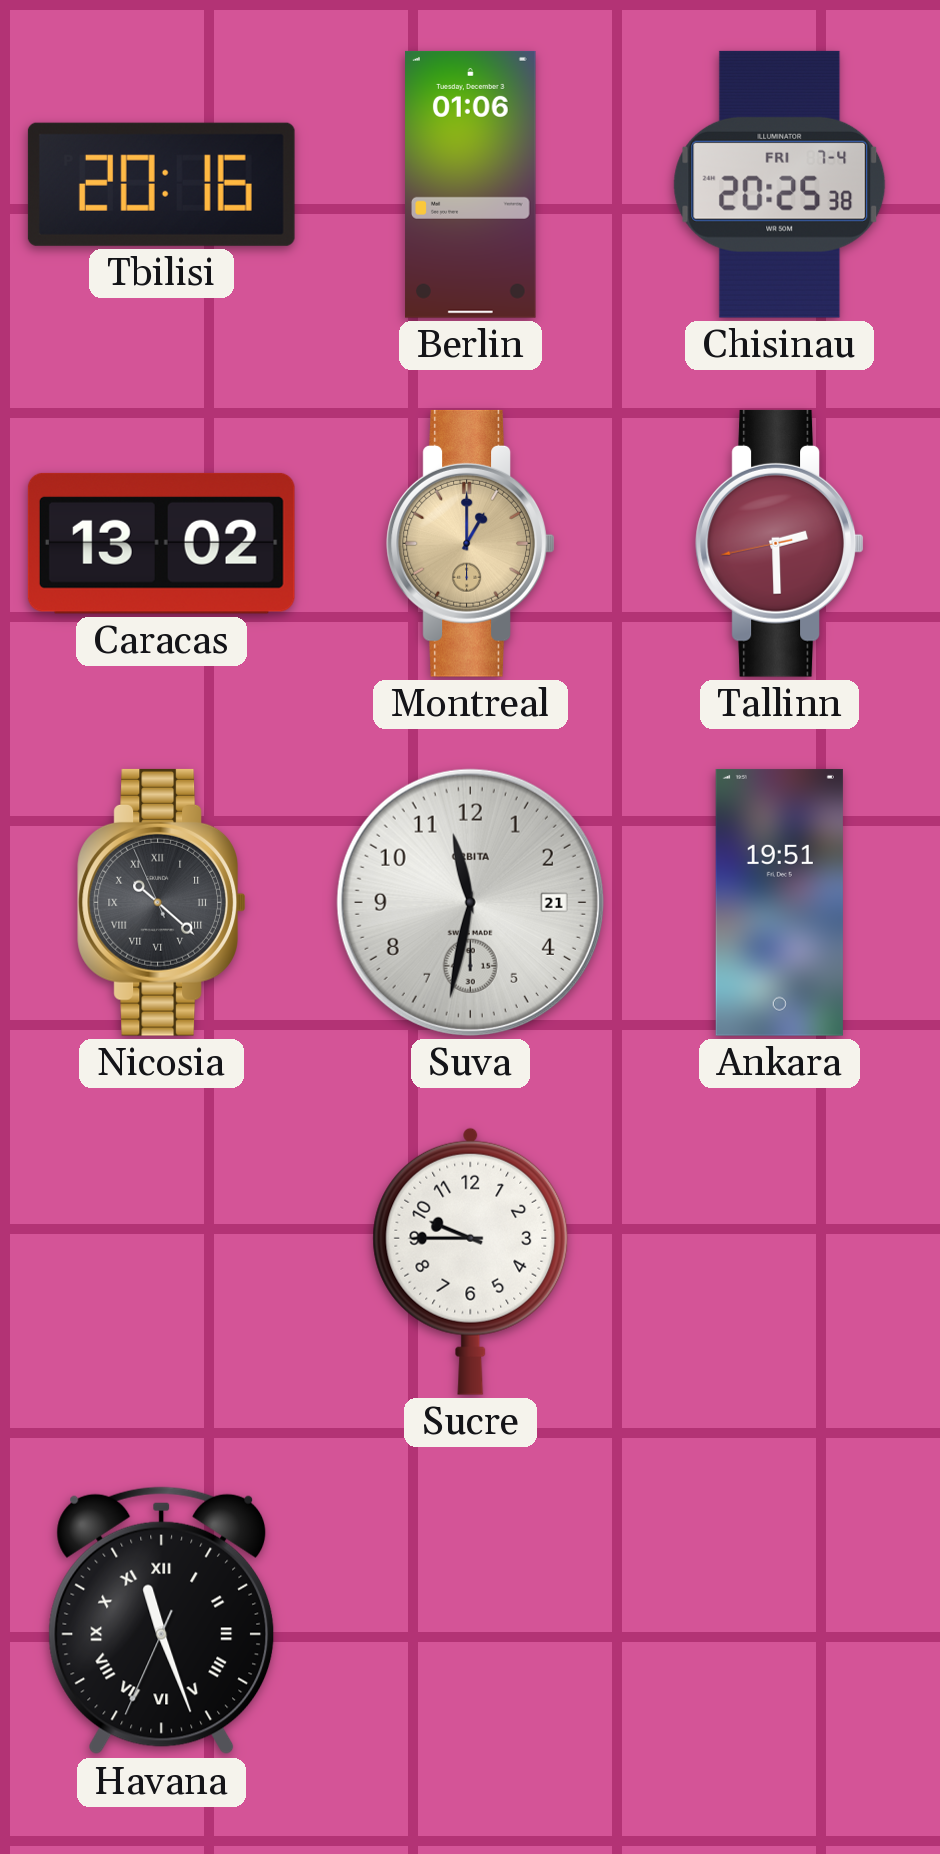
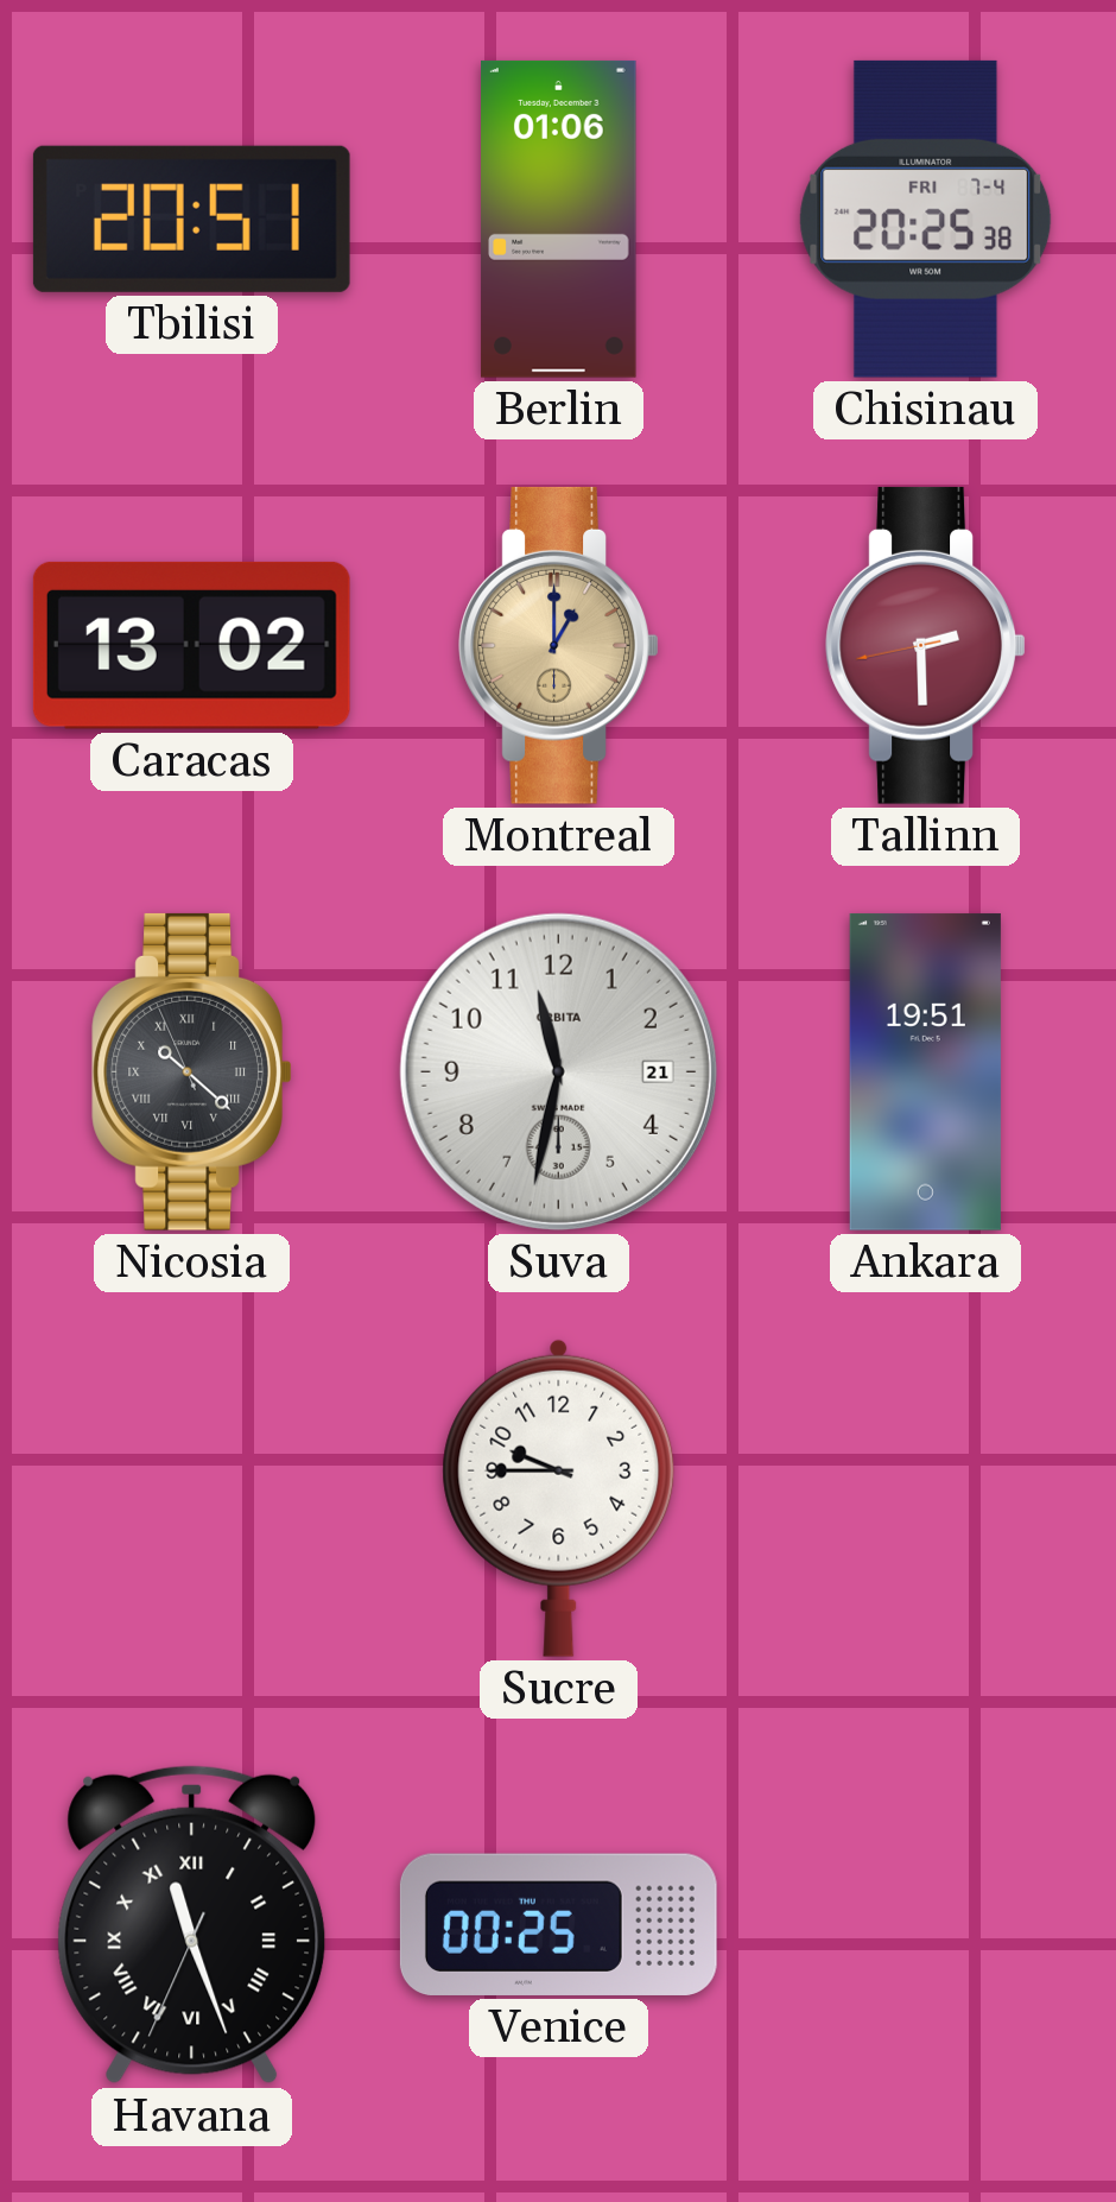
Tbilisi: 20:16 -> 20:51
Venice: none -> 00:25
